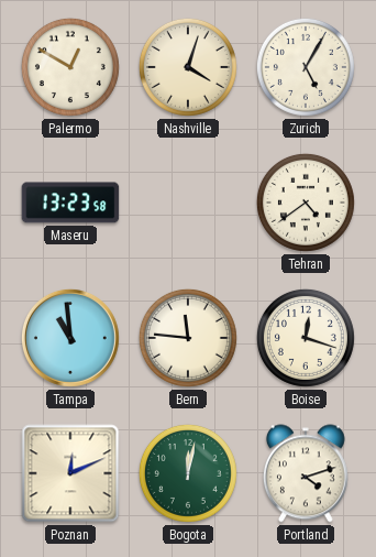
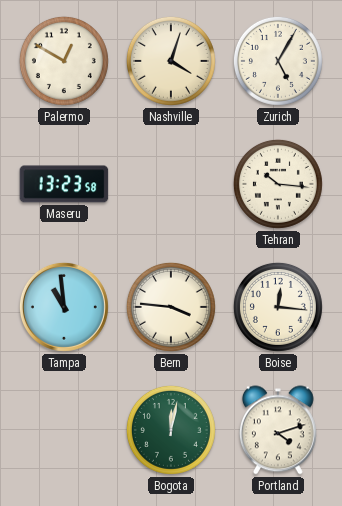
Tehran: 4:39 -> 10:16
Bern: 11:46 -> 3:46
Boise: 12:18 -> 12:16
Poznan: 12:11 -> none
